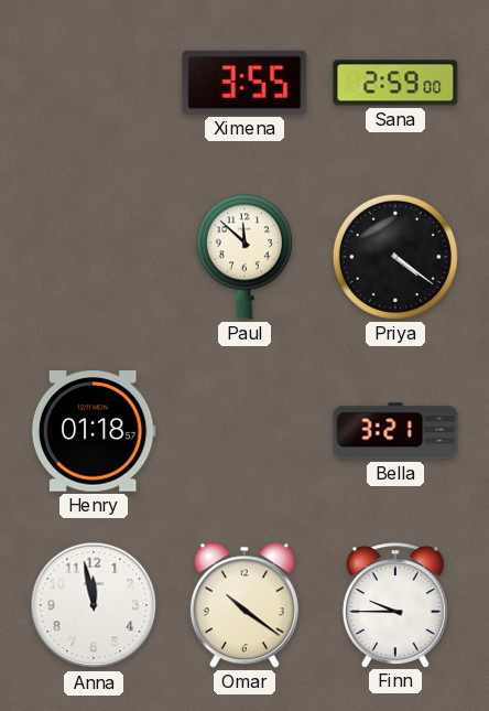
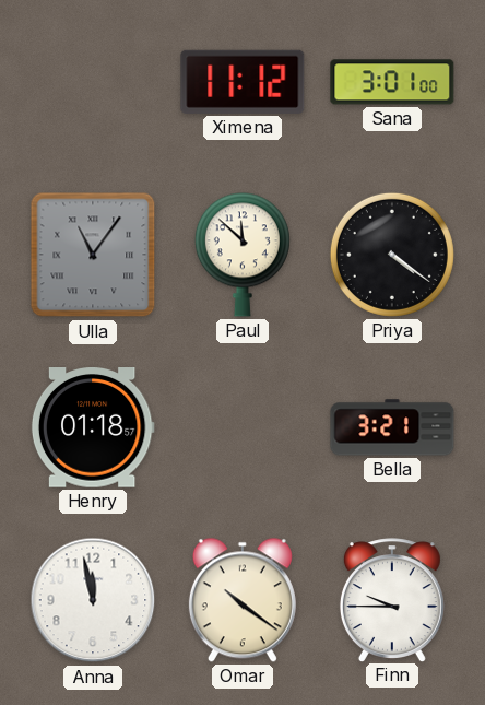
Ximena: 3:55 -> 11:12
Sana: 2:59 -> 3:01
Ulla: none -> 11:06
